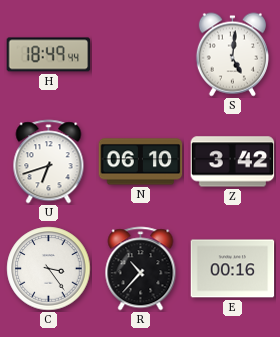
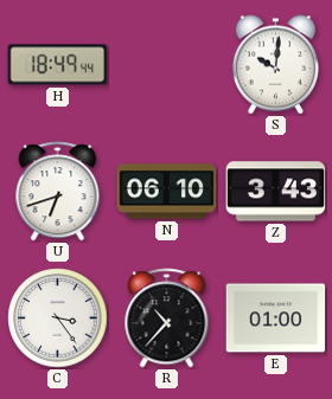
S: 5:01 -> 10:01
Z: 3:42 -> 3:43
E: 00:16 -> 01:00
